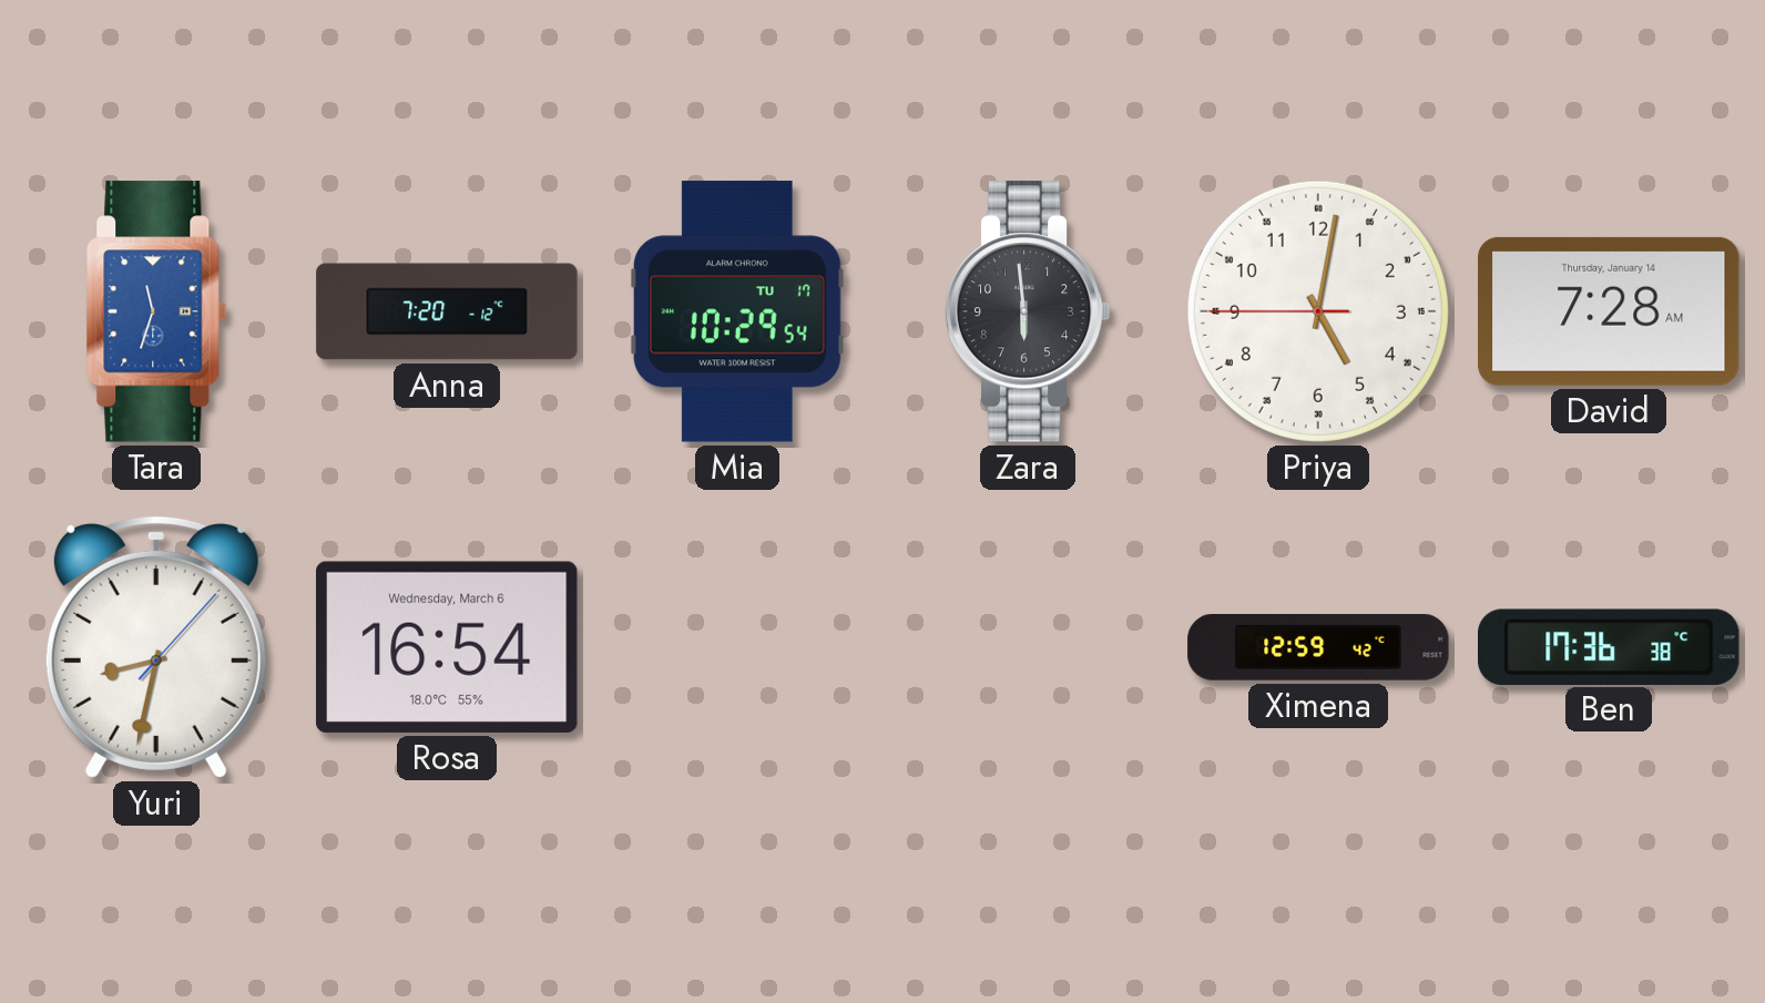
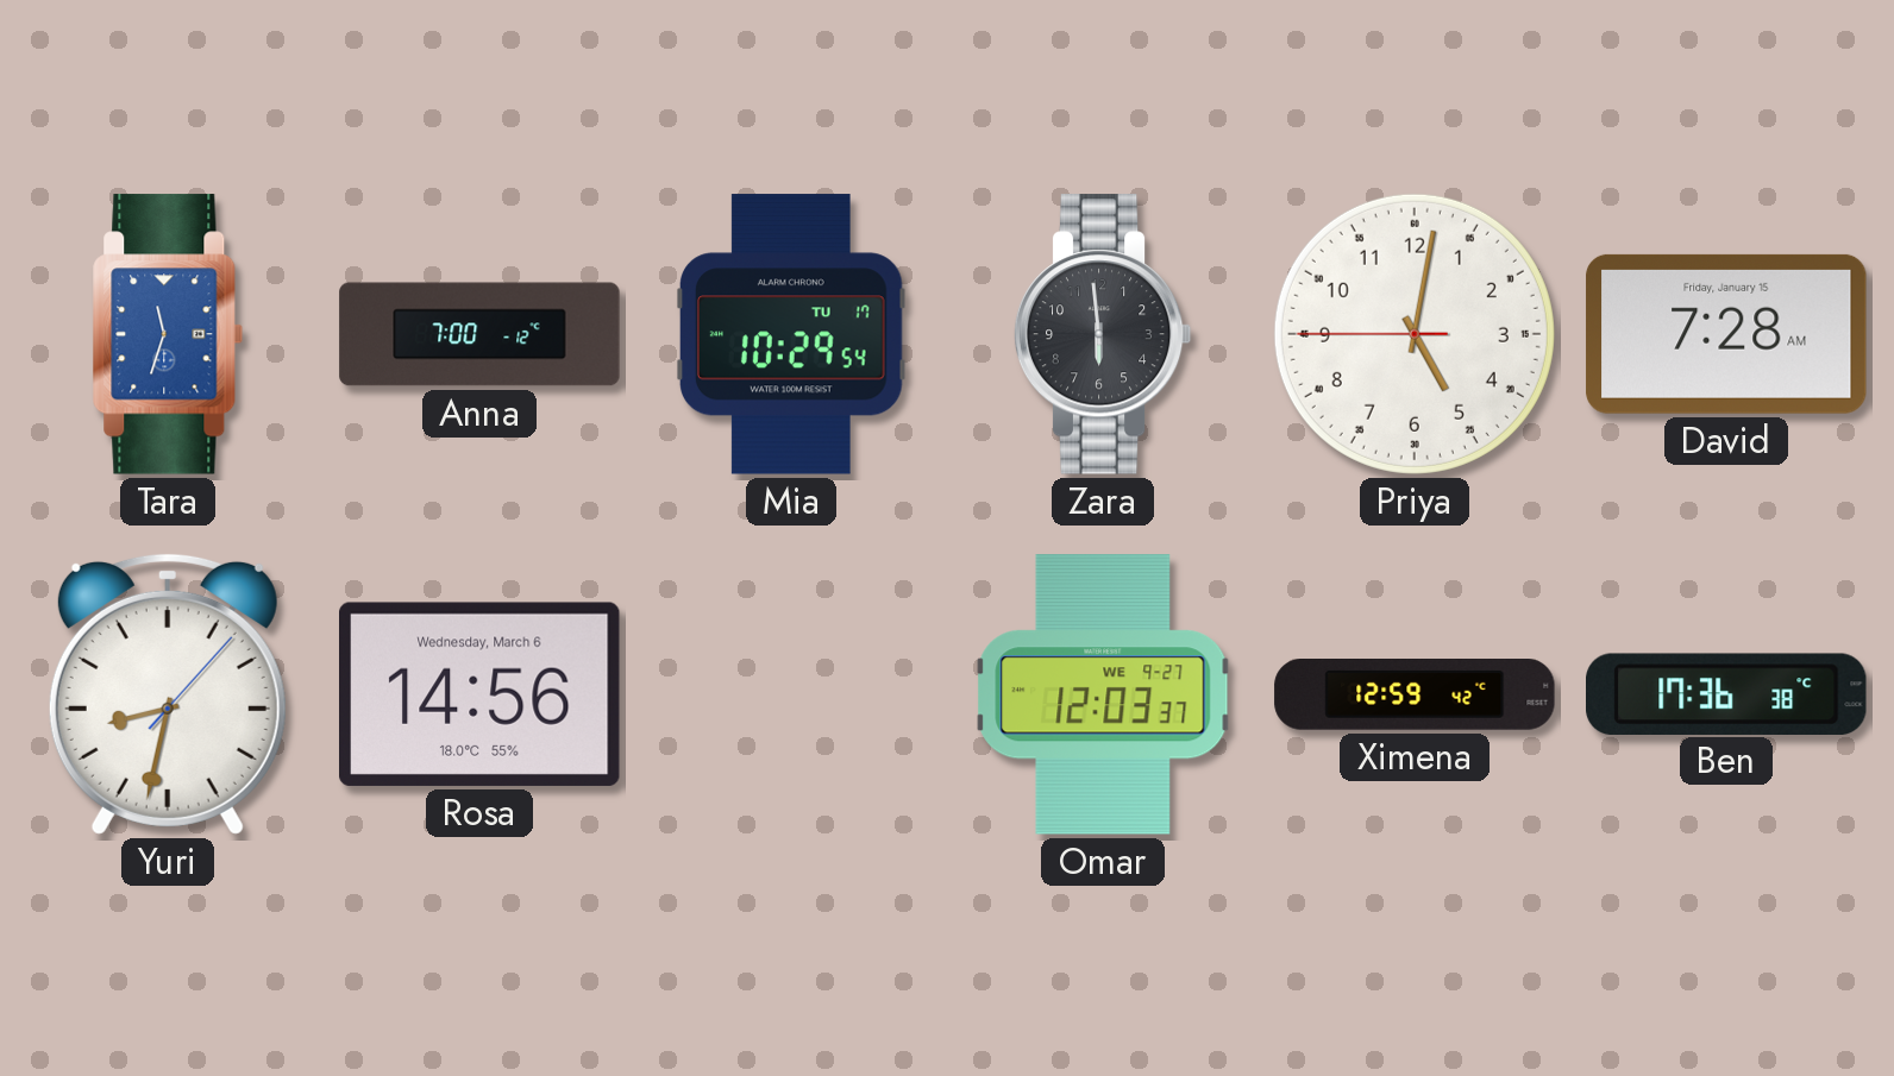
Anna: 7:20 -> 7:00
David date: Thursday, January 14 -> Friday, January 15
Rosa: 16:54 -> 14:56
Omar: none -> 12:03
